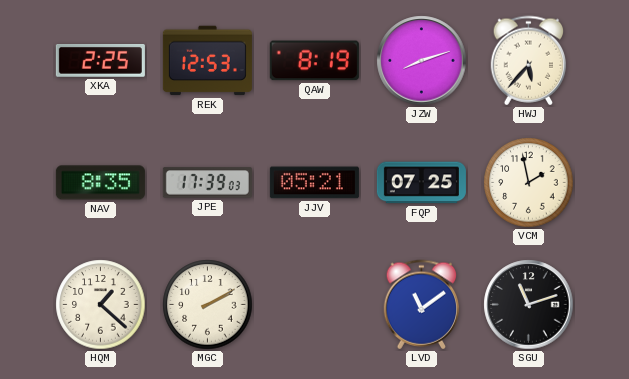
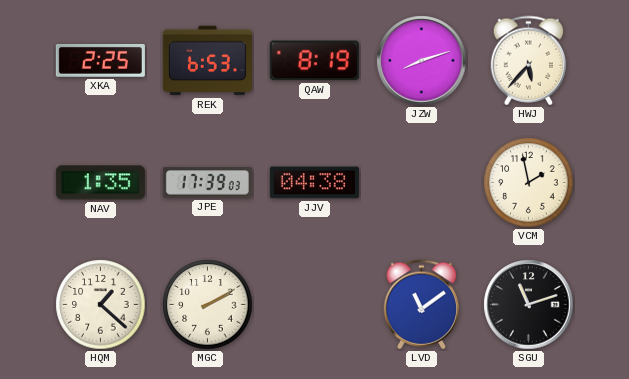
REK: 12:53 -> 6:53
NAV: 8:35 -> 1:35
JJV: 05:21 -> 04:38
FQP: 07:25 -> none
